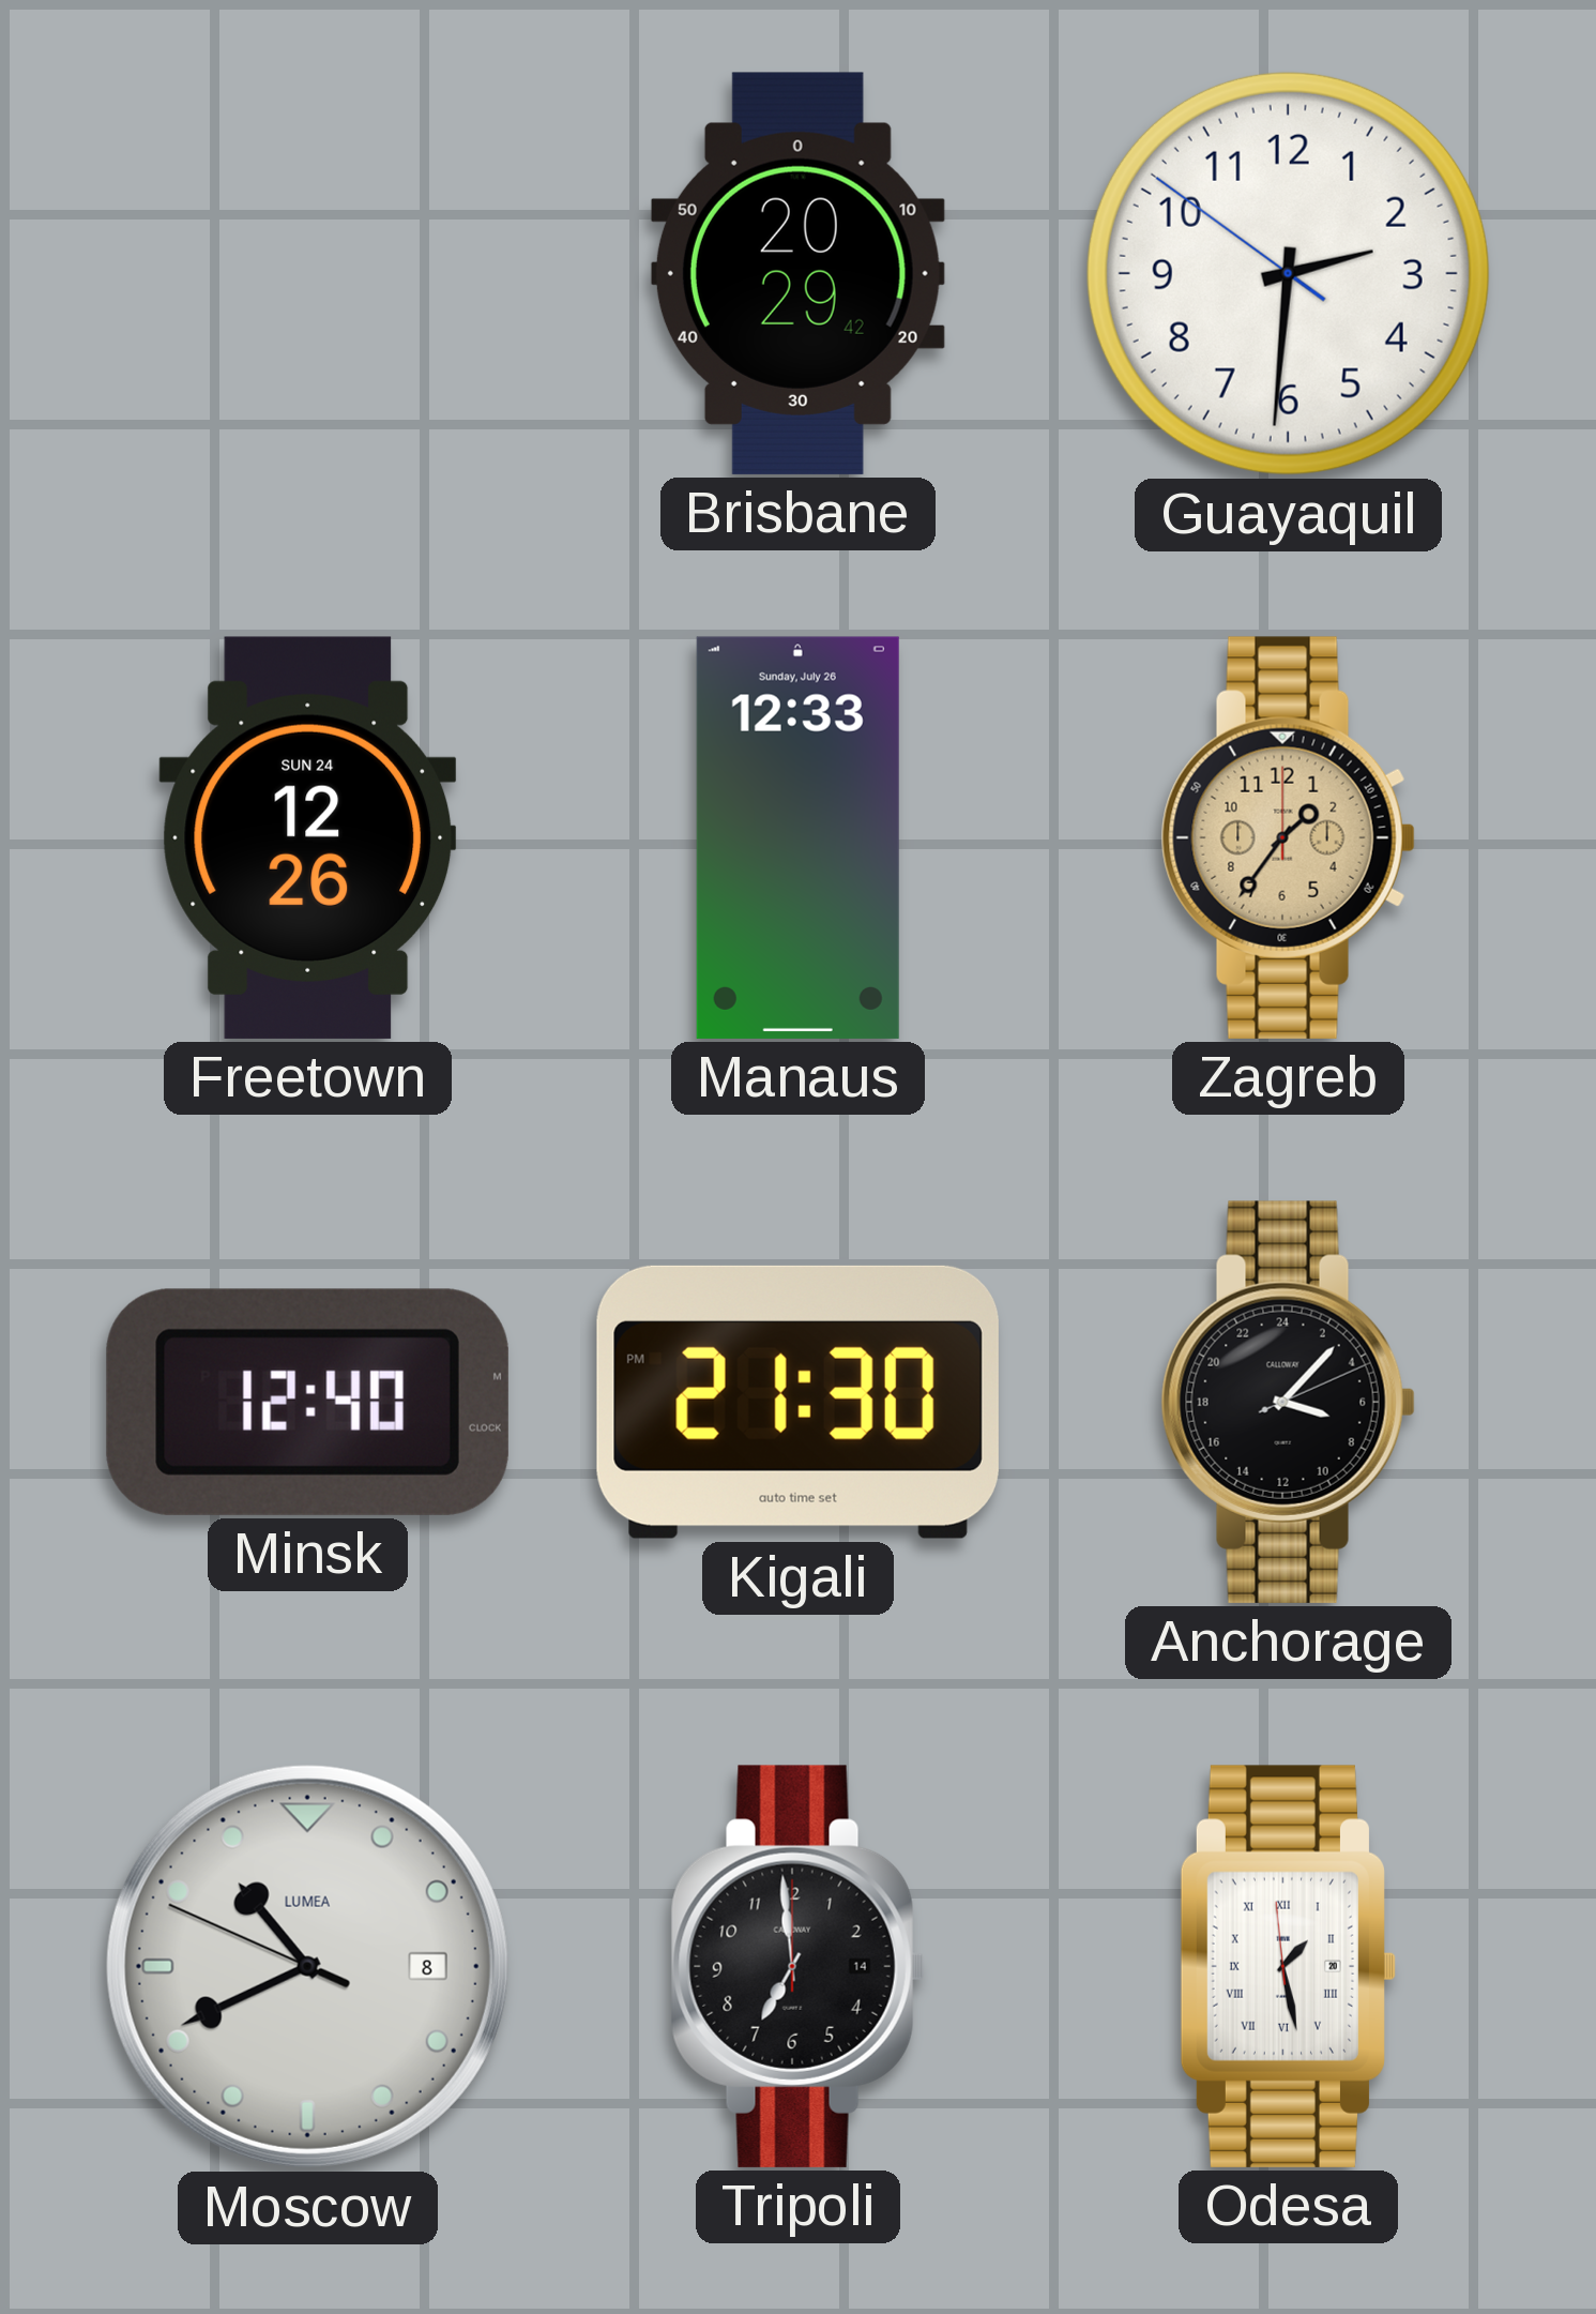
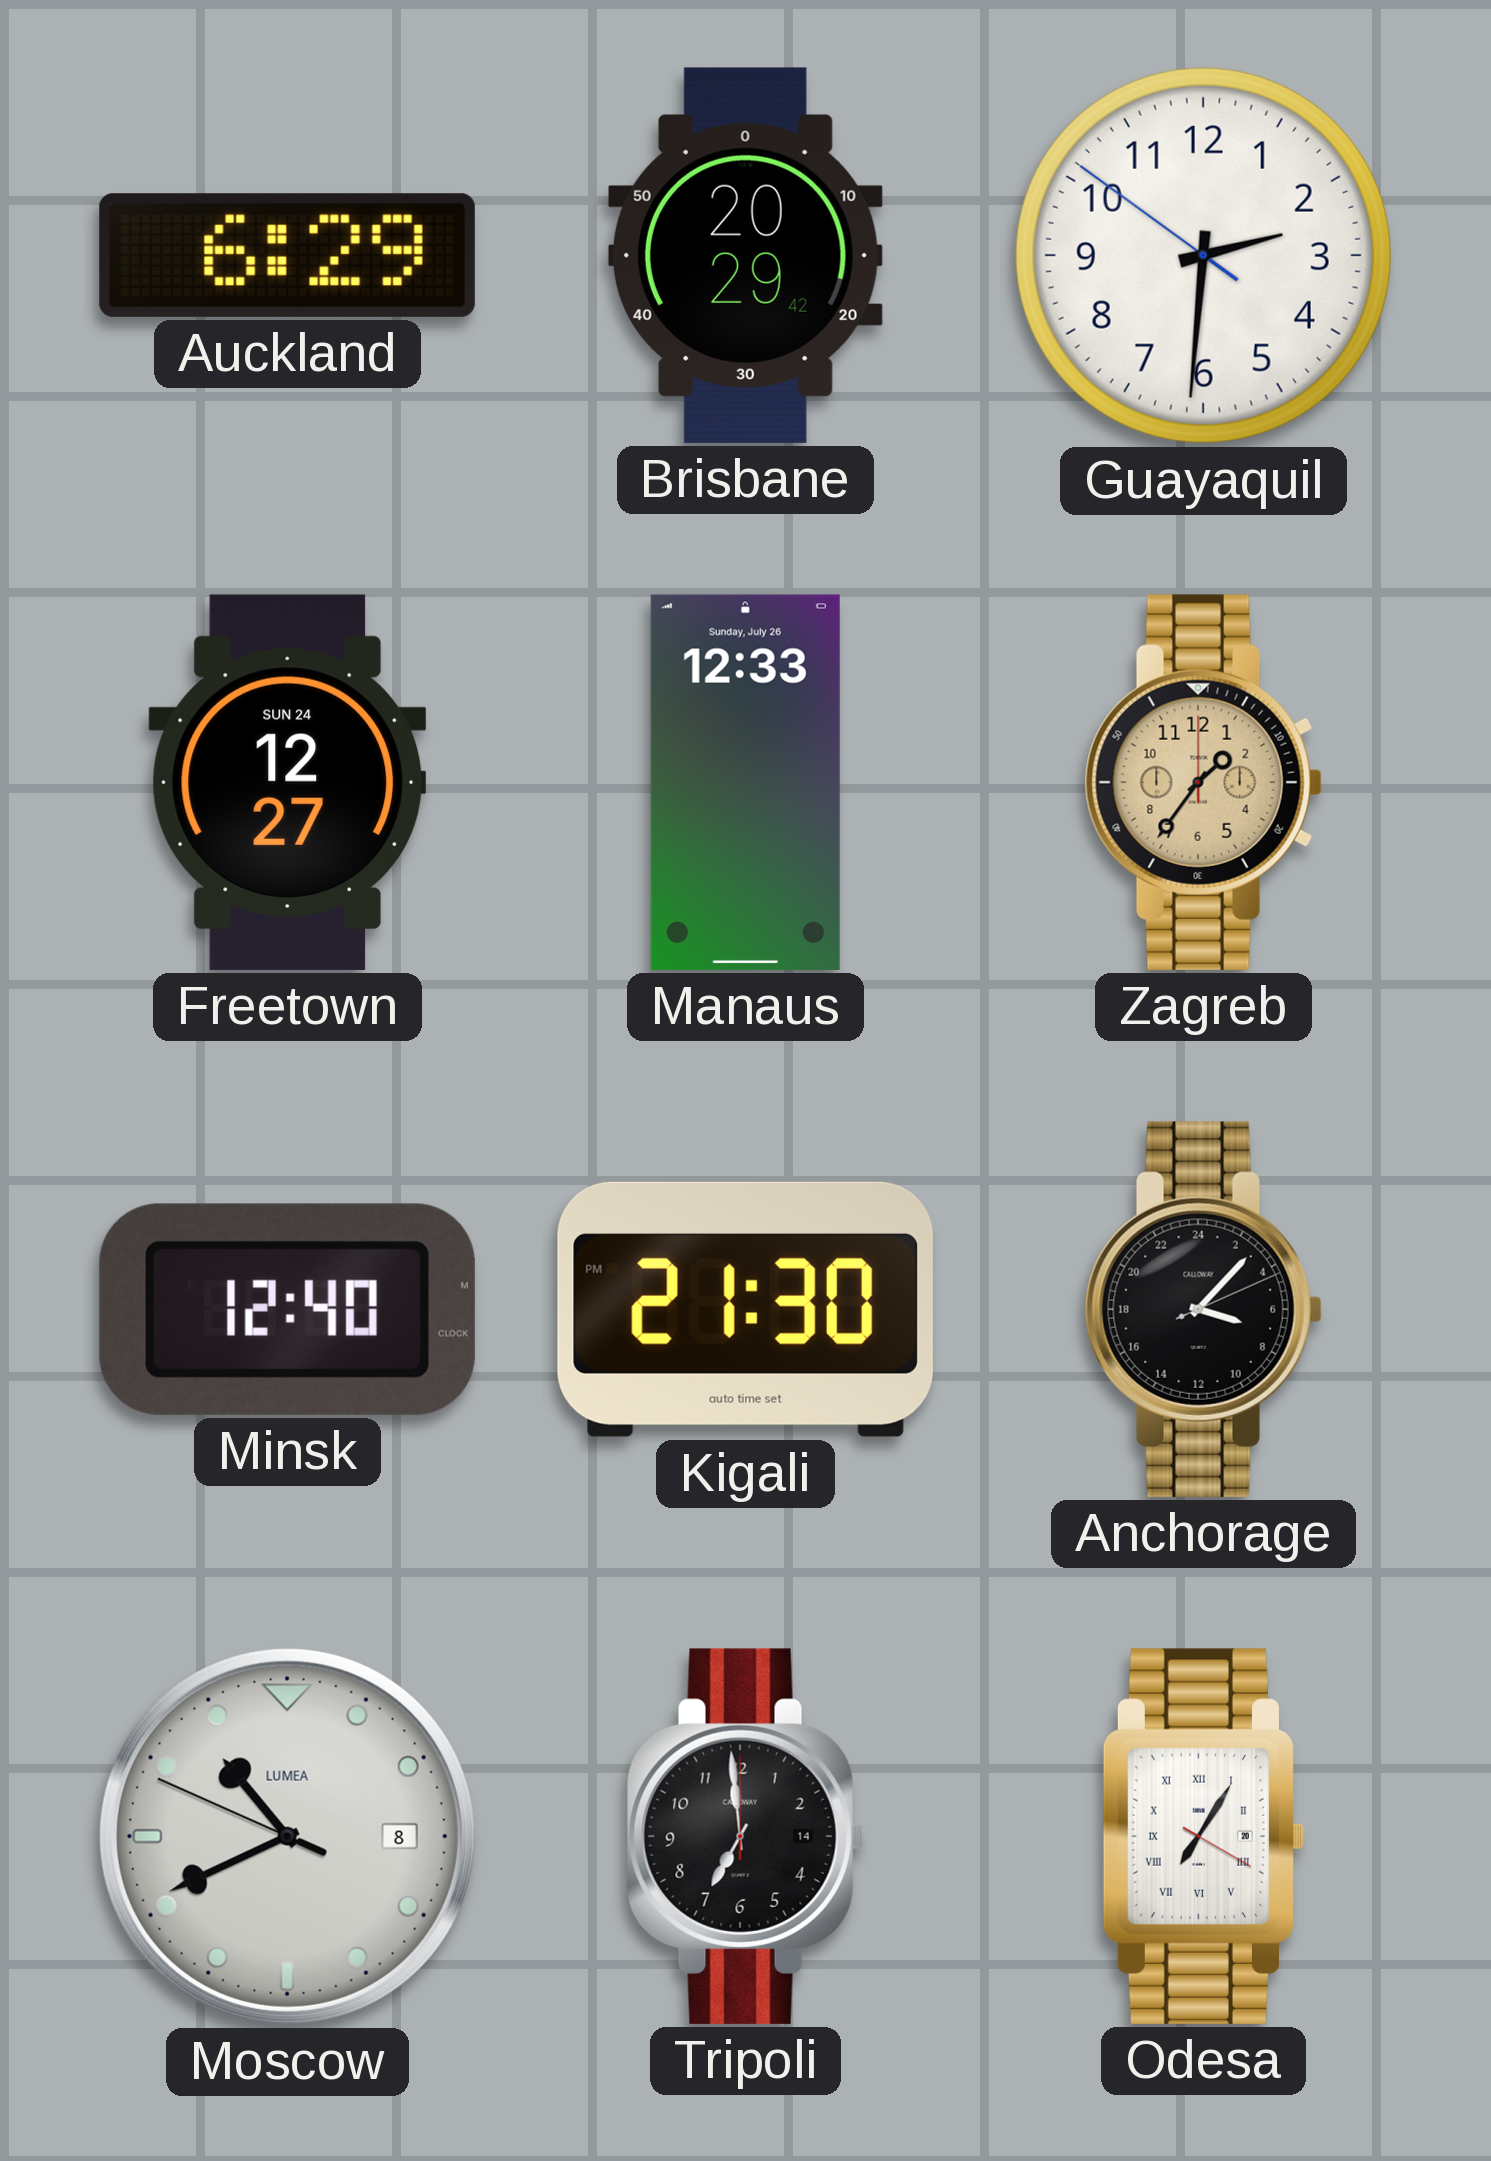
Auckland: none -> 6:29
Freetown: 12:26 -> 12:27
Odesa: 1:27 -> 7:05
